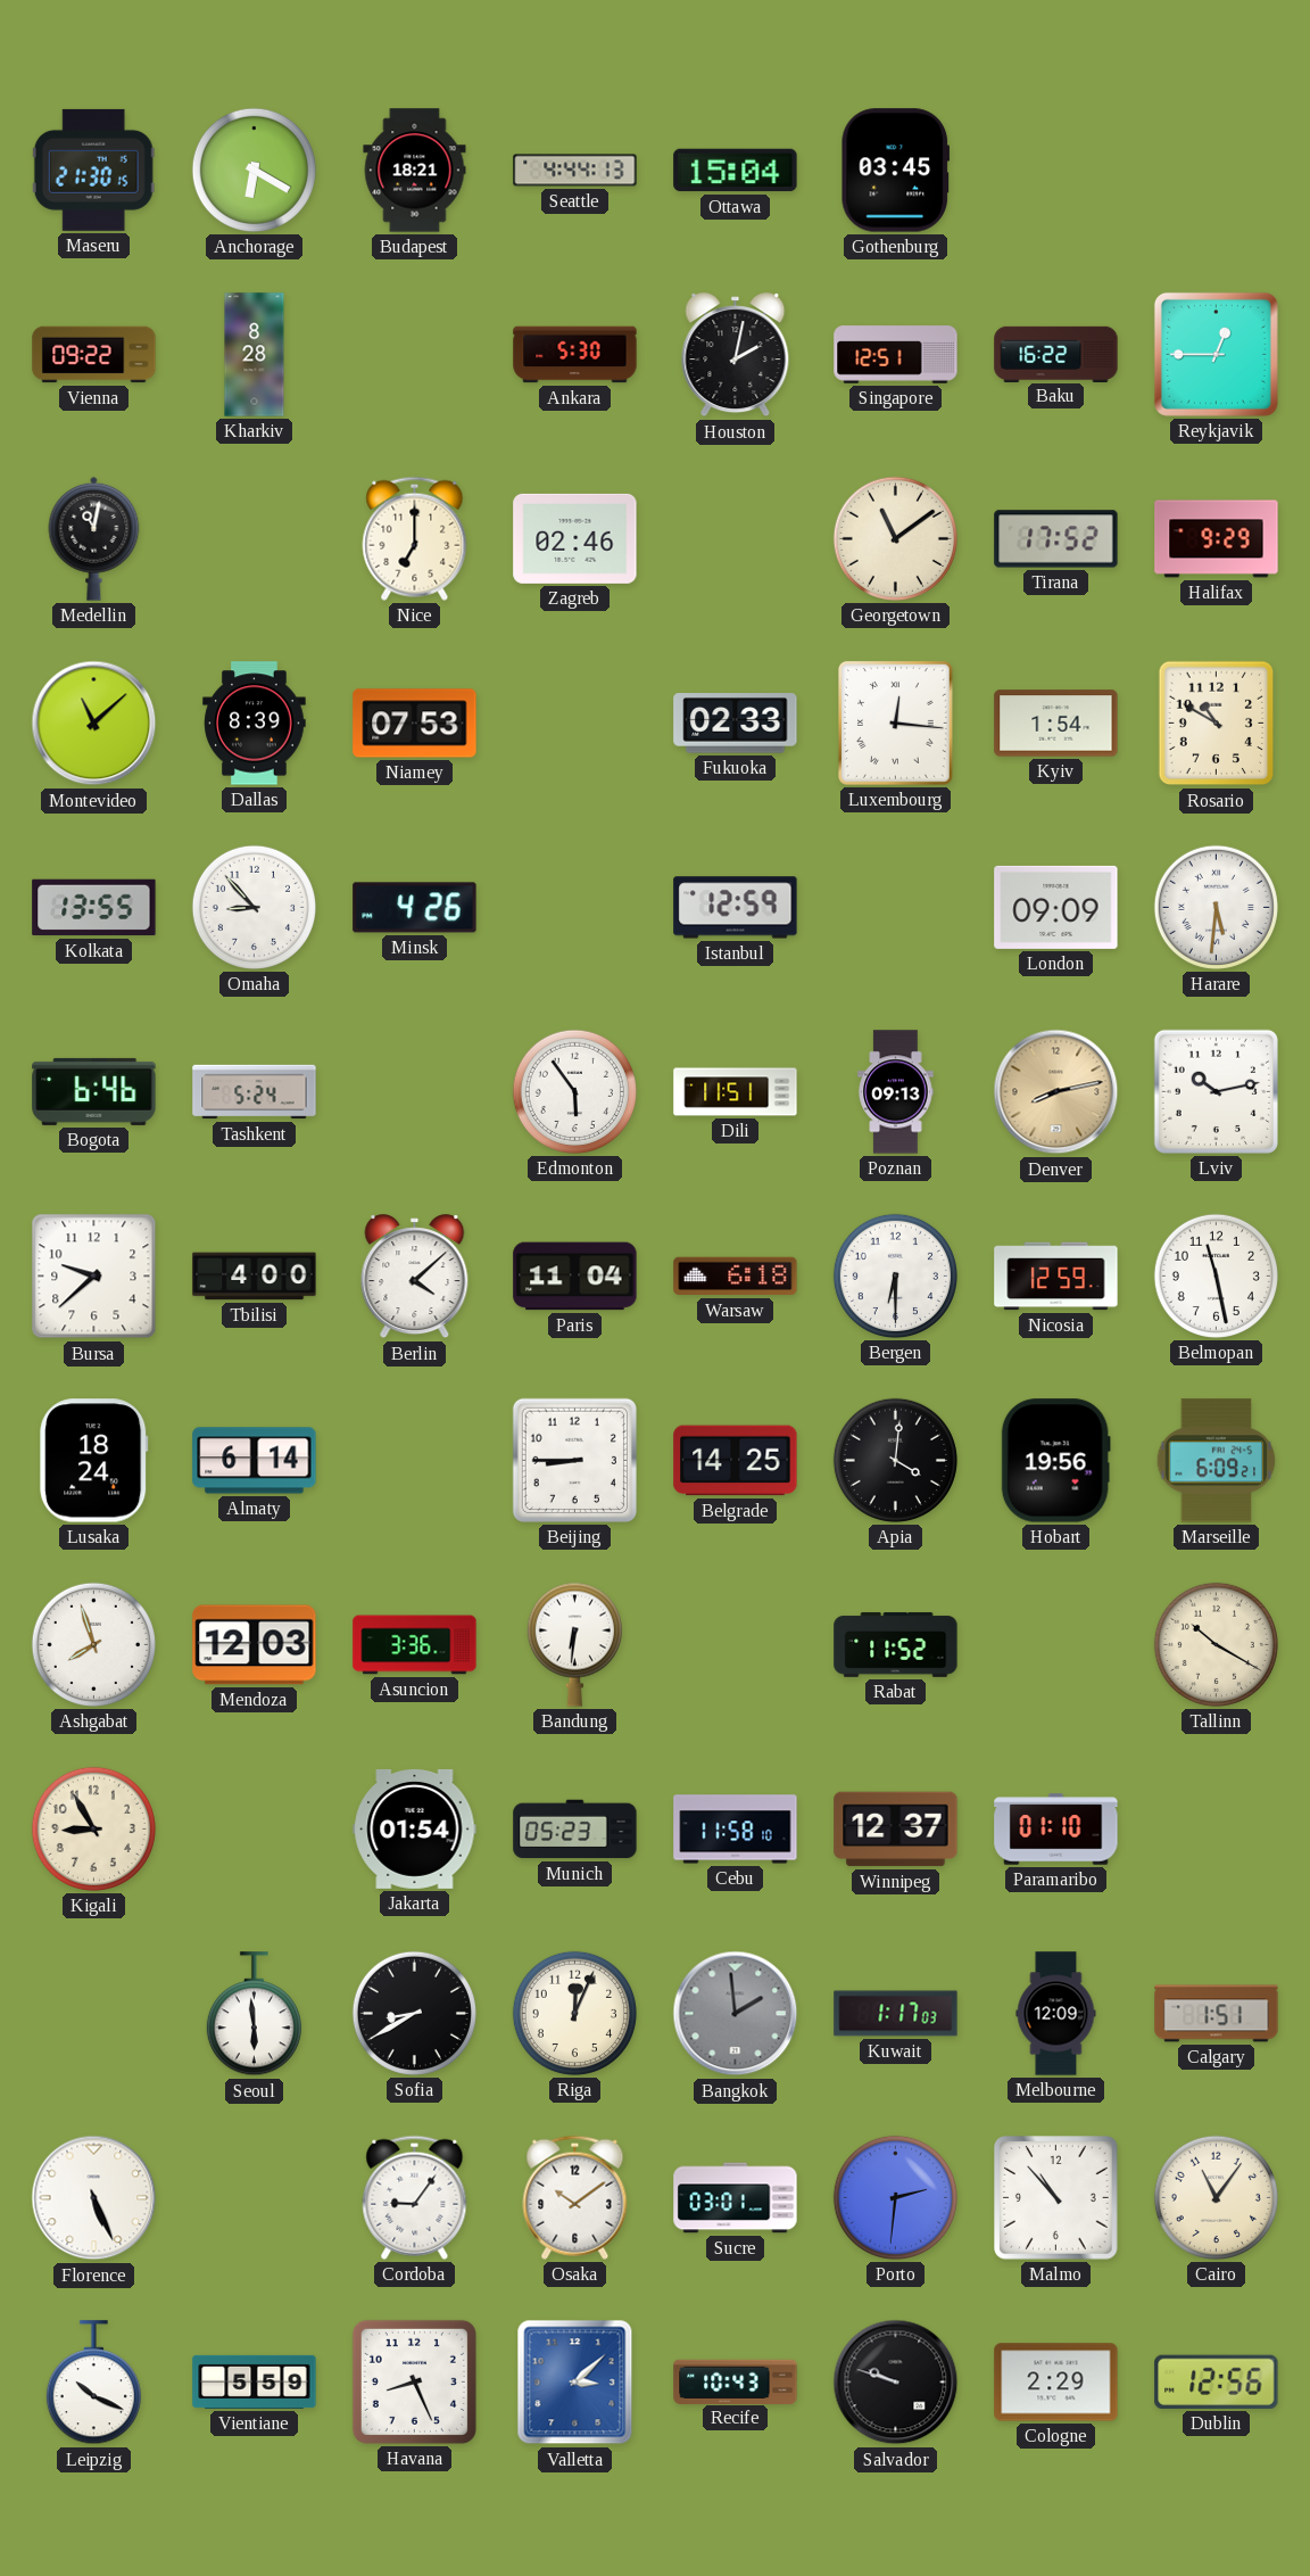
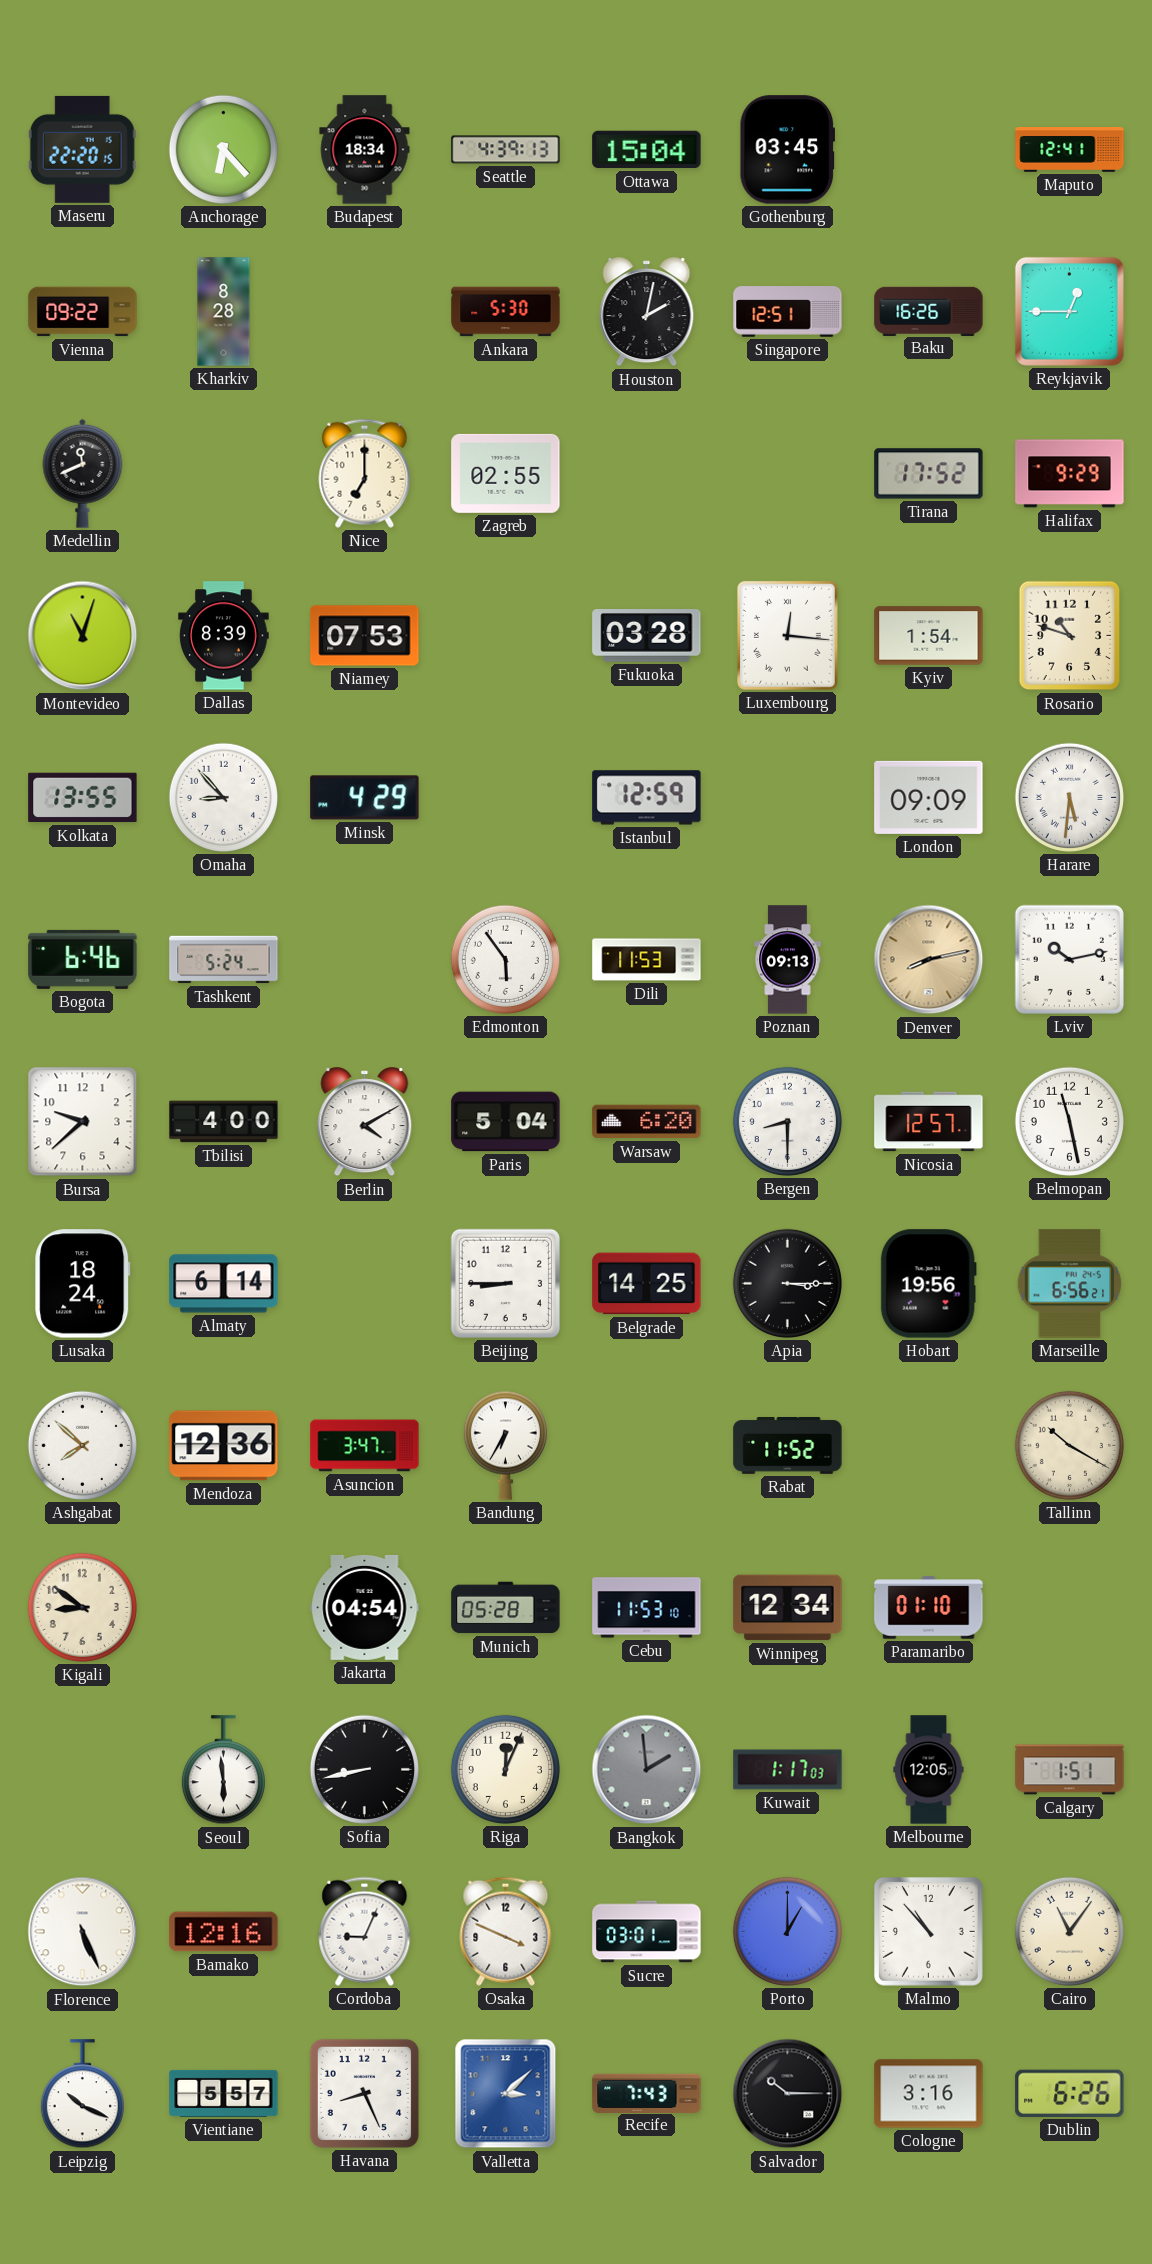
Maseru: 21:30 -> 22:20
Anchorage: 6:20 -> 6:23
Budapest: 18:21 -> 18:34
Seattle: 4:44 -> 4:39
Maputo: none -> 12:41
Baku: 16:22 -> 16:26
Medellin: 11:02 -> 11:41
Zagreb: 02:46 -> 02:55
Georgetown: 11:09 -> none
Montevideo: 11:08 -> 11:03
Fukuoka: 02:33 -> 03:28
Rosario: 10:50 -> 10:48
Minsk: 4:26 -> 4:29
Dili: 11:51 -> 11:53
Berlin: 4:08 -> 4:10
Paris: 11:04 -> 5:04
Warsaw: 6:18 -> 6:20
Bergen: 6:30 -> 8:30
Nicosia: 12:59 -> 12:57
Apia: 4:01 -> 3:15
Marseille: 6:09 -> 6:56
Ashgabat: 7:57 -> 7:52
Mendoza: 12:03 -> 12:36
Asuncion: 3:36 -> 3:47
Bandung: 6:31 -> 6:35
Kigali: 8:55 -> 8:51
Jakarta: 01:54 -> 04:54
Munich: 05:23 -> 05:28
Cebu: 11:58 -> 11:53
Winnipeg: 12:37 -> 12:34
Sofia: 8:40 -> 8:43
Melbourne: 12:09 -> 12:05
Bamako: none -> 12:16
Cordoba: 9:06 -> 9:04
Osaka: 10:09 -> 3:49
Porto: 2:31 -> 1:00
Vientiane: 5:59 -> 5:57
Recife: 10:43 -> 7:43
Salvador: 9:48 -> 10:15
Cologne: 2:29 -> 3:16
Dublin: 12:56 -> 6:26
